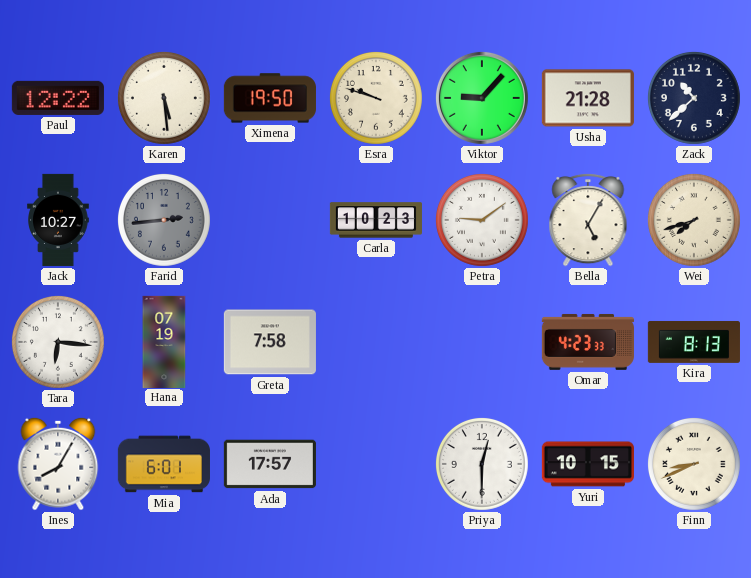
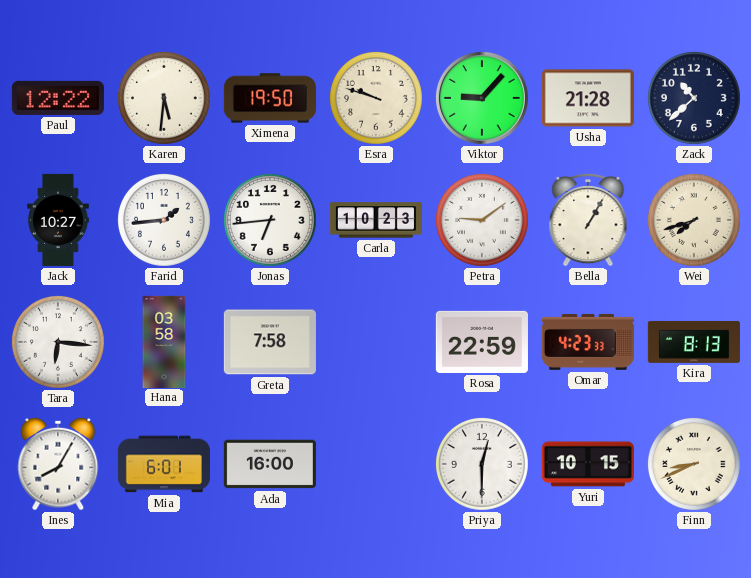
Karen: 5:29 -> 5:31
Farid: 2:44 -> 1:44
Farid dial: grey -> white
Jonas: none -> 6:44
Bella: 5:05 -> 1:05
Hana: 07:19 -> 03:58
Rosa: none -> 22:59
Ada: 17:57 -> 16:00
